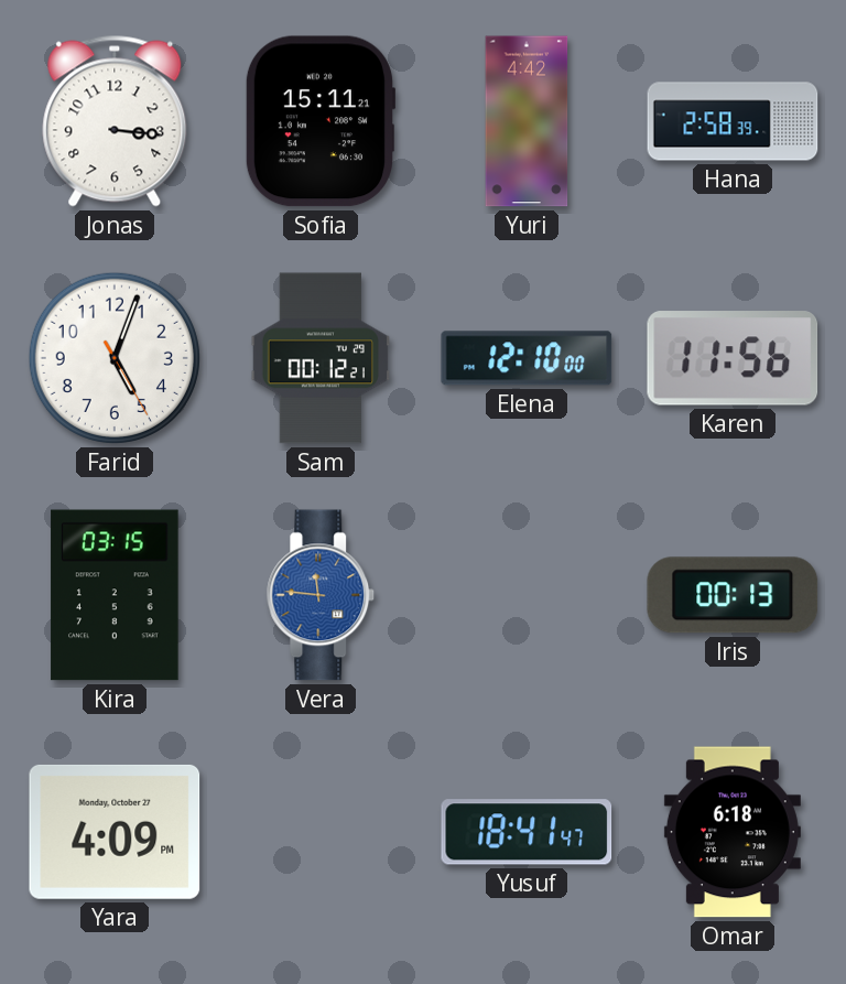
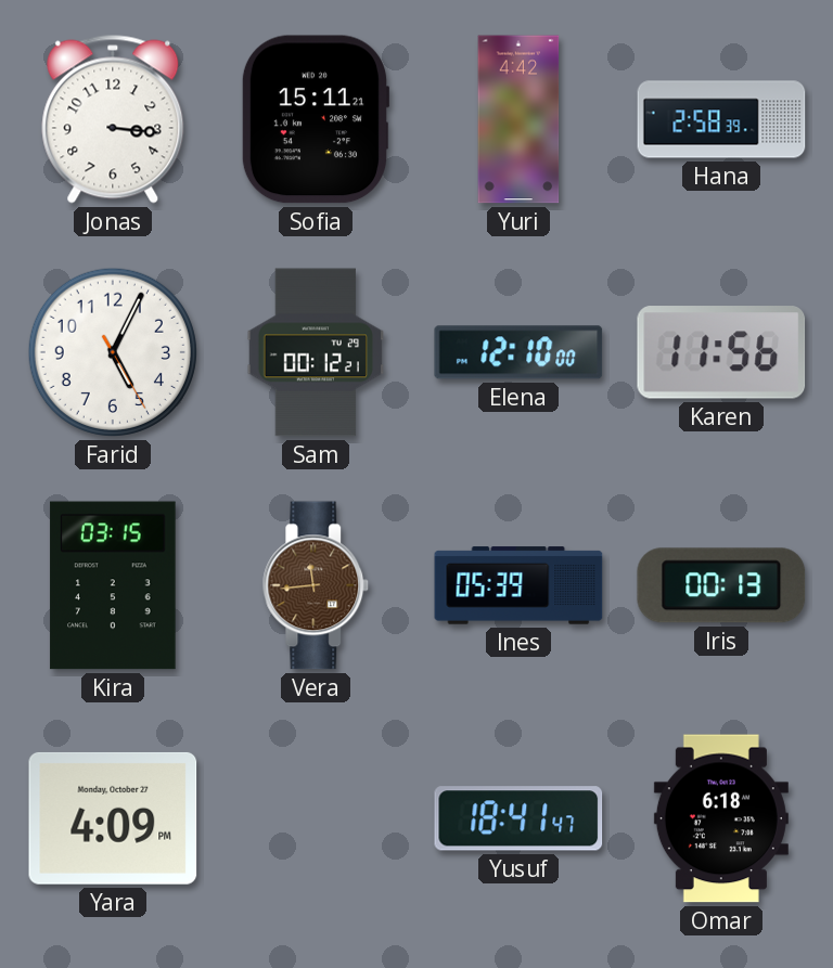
Farid: 5:03 -> 5:04
Vera: 11:46 -> 11:44
Vera dial: blue -> brown
Ines: none -> 05:39
